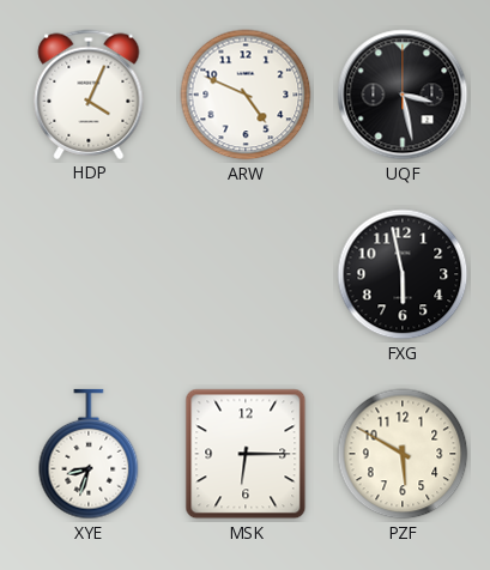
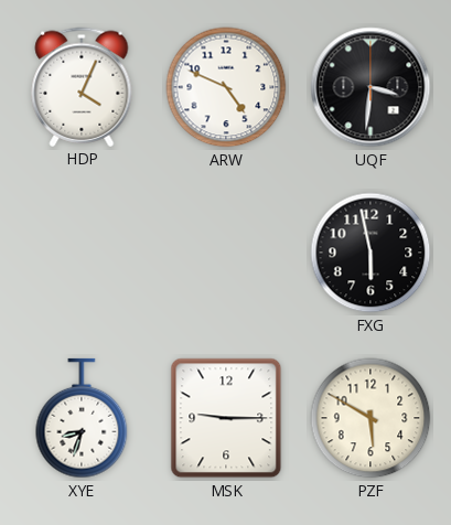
UQF: 3:28 -> 3:31
MSK: 6:15 -> 9:15
